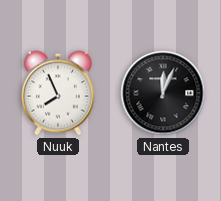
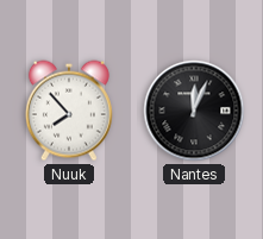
Nuuk: 7:56 -> 7:53
